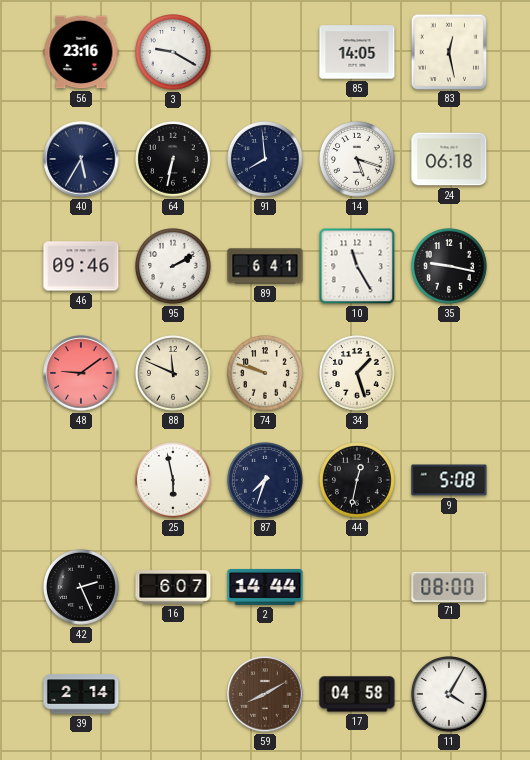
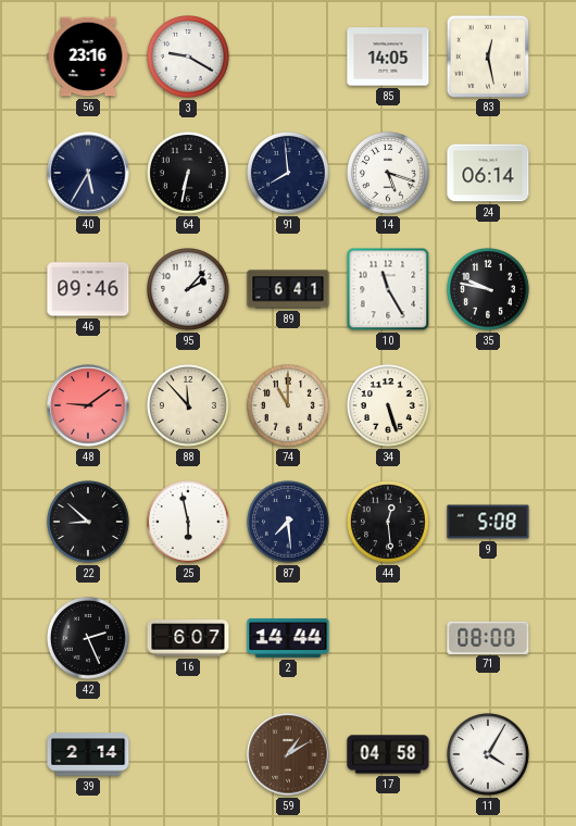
24: 06:18 -> 06:14
95: 2:10 -> 2:07
35: 9:17 -> 9:47
88: 11:49 -> 11:53
74: 9:48 -> 11:00
34: 1:27 -> 5:27
22: none -> 8:52
87: 7:33 -> 7:29
44: 12:32 -> 12:29
59: 8:10 -> 1:10
